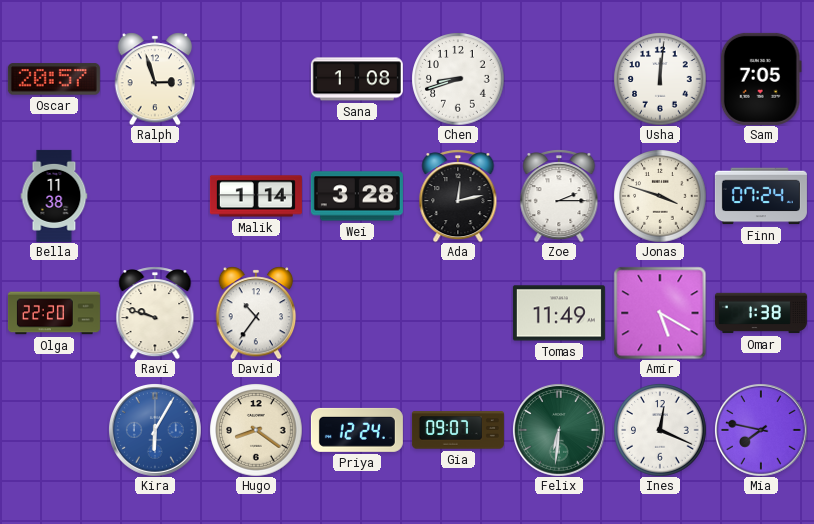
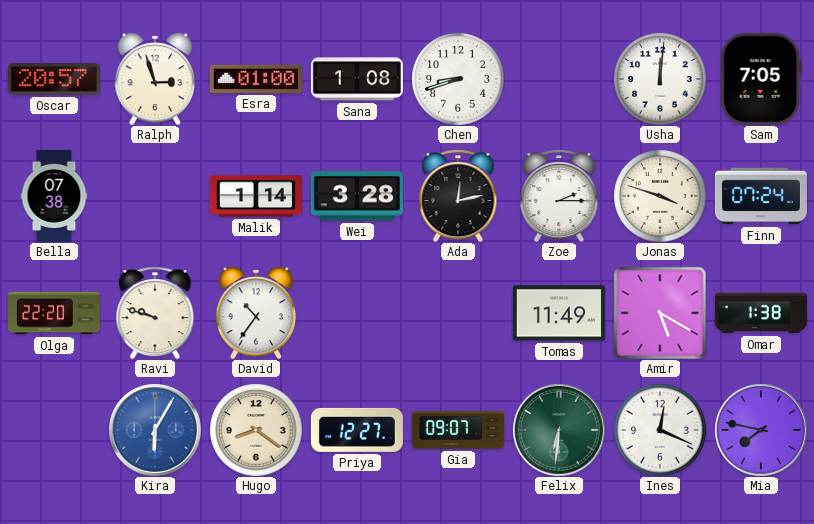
Esra: none -> 01:00
Bella: 11:38 -> 07:38
Priya: 12:24 -> 12:27
